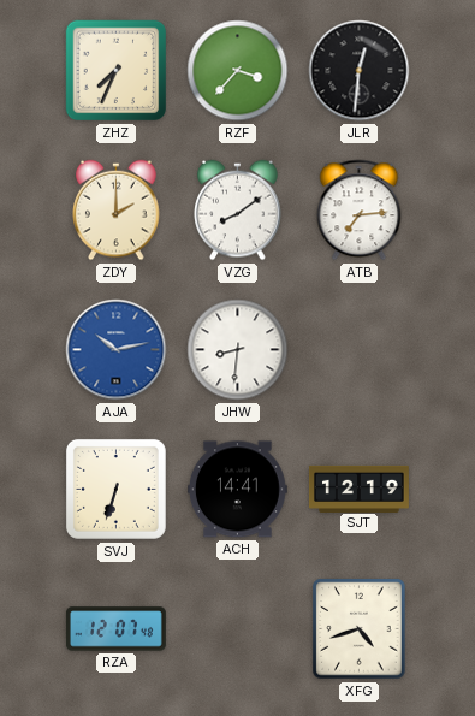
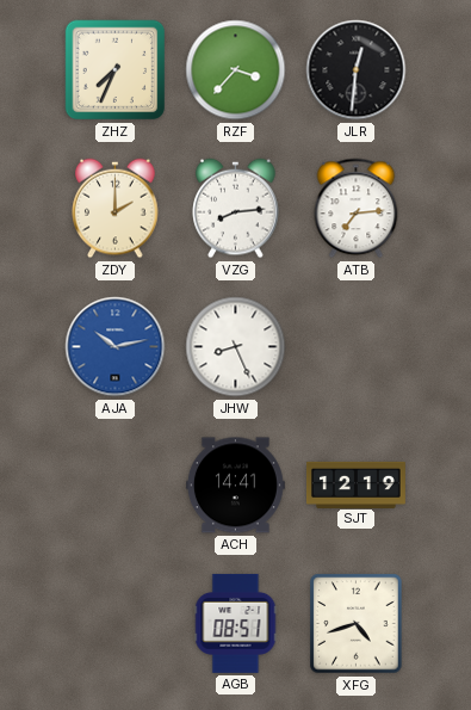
VZG: 8:09 -> 8:14
JHW: 8:31 -> 8:26
SVJ: 6:33 -> none
RZA: 12:07 -> none
AGB: none -> 08:51
